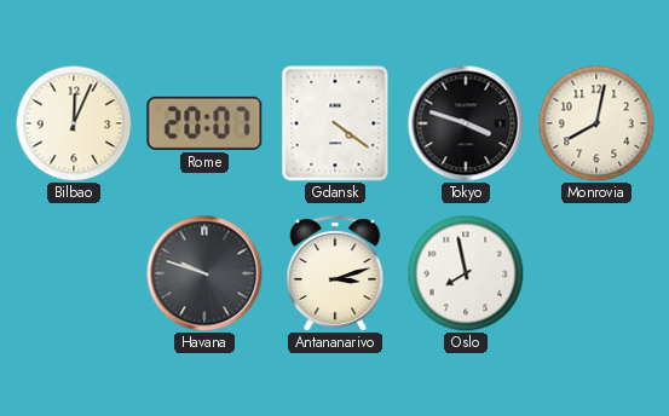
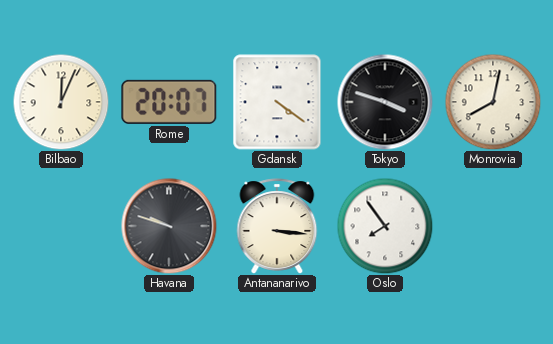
Antananarivo: 3:12 -> 3:16
Oslo: 7:58 -> 7:54
